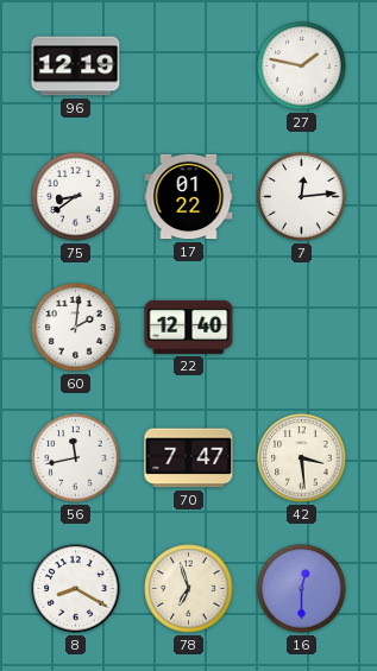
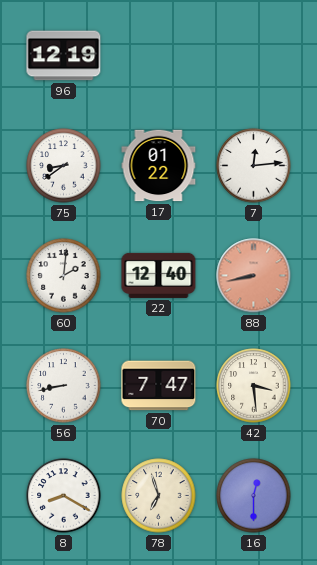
27: 1:47 -> none
88: none -> 8:43
56: 11:43 -> 8:43
